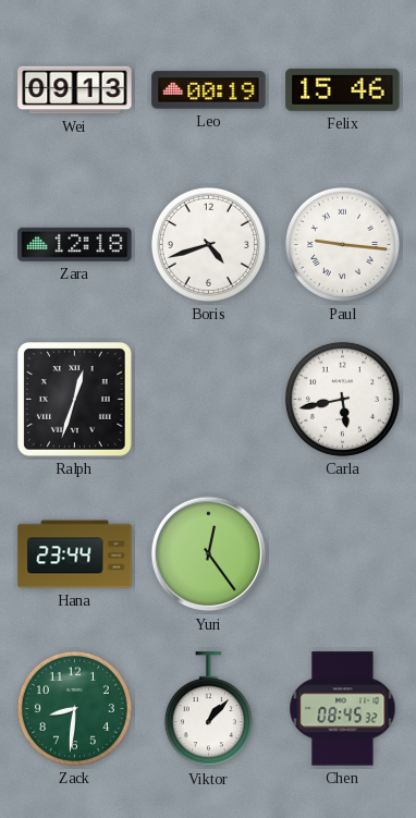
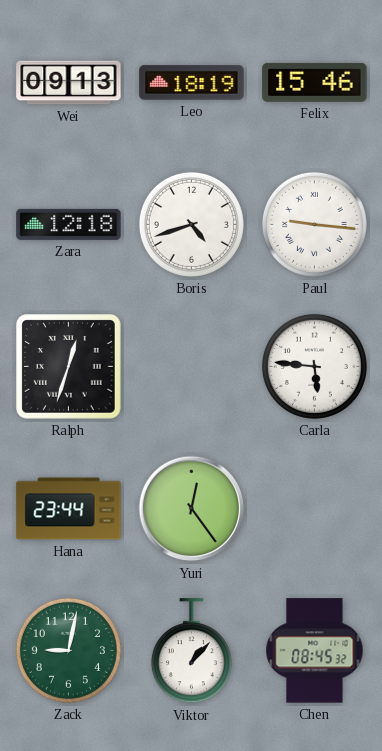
Leo: 00:19 -> 18:19
Carla: 5:43 -> 5:46
Zack: 8:31 -> 9:02
